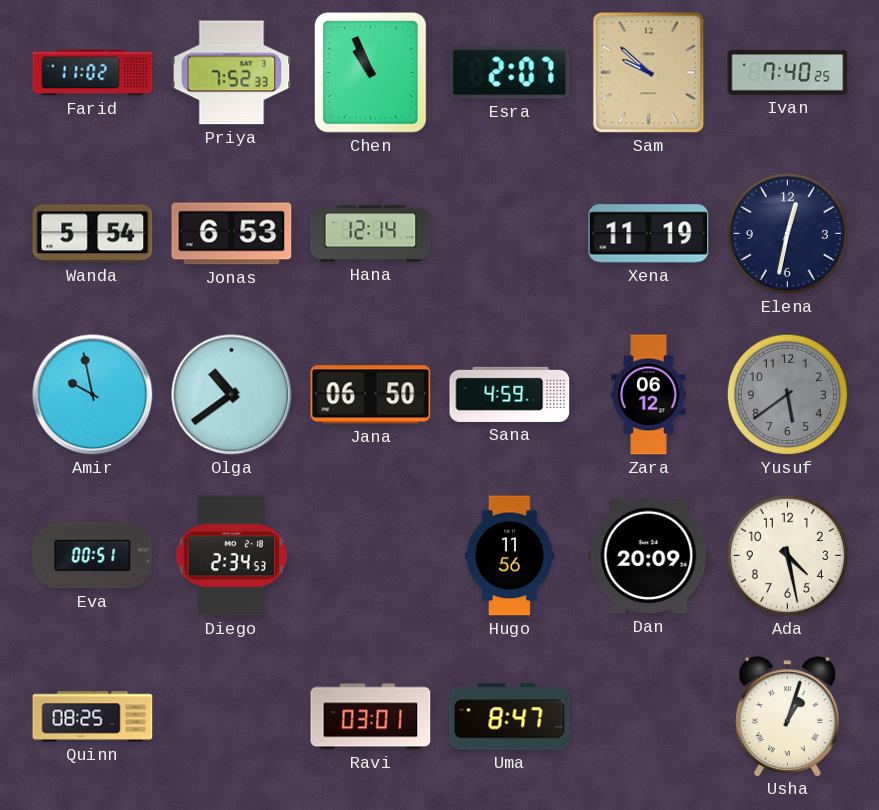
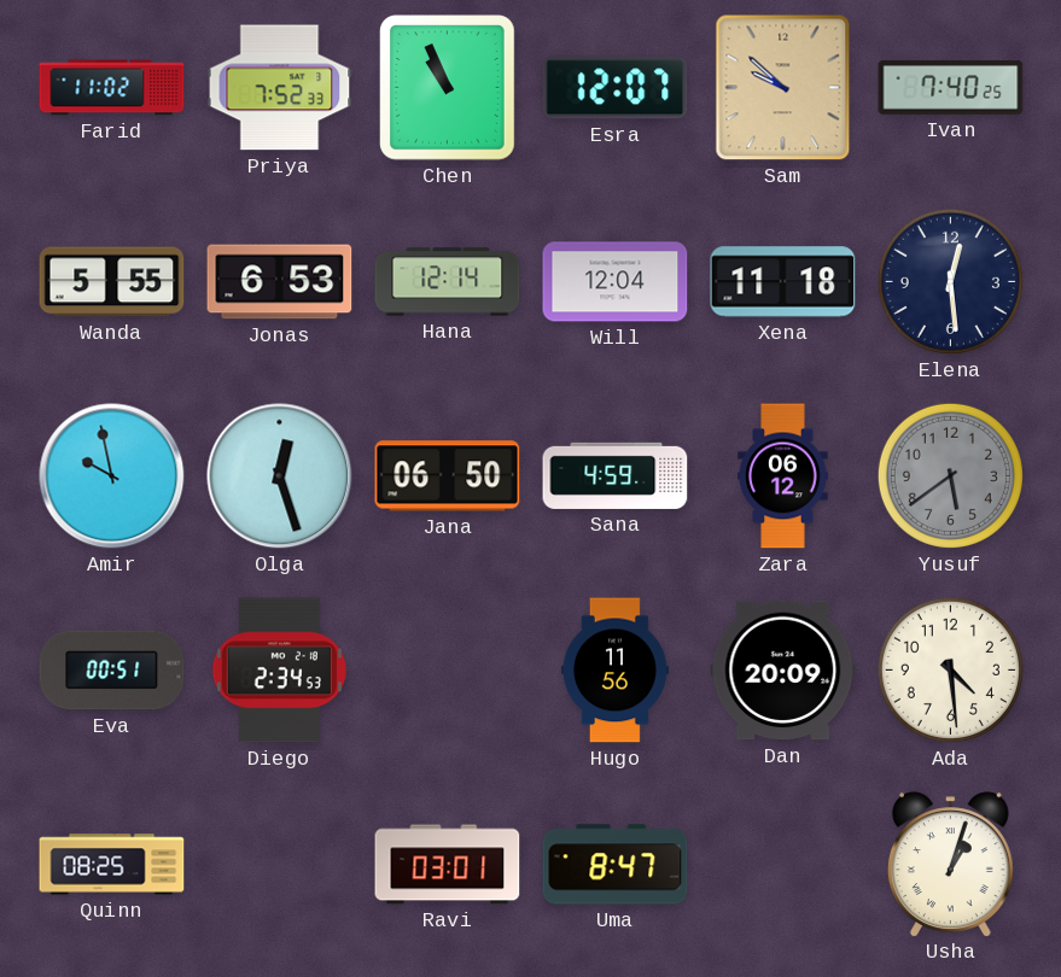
Esra: 2:07 -> 12:07
Wanda: 5:54 -> 5:55
Will: none -> 12:04
Xena: 11:19 -> 11:18
Elena: 12:32 -> 12:29
Olga: 10:39 -> 12:27
Ada: 4:28 -> 4:29
